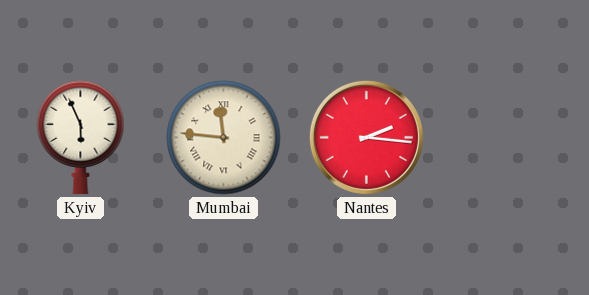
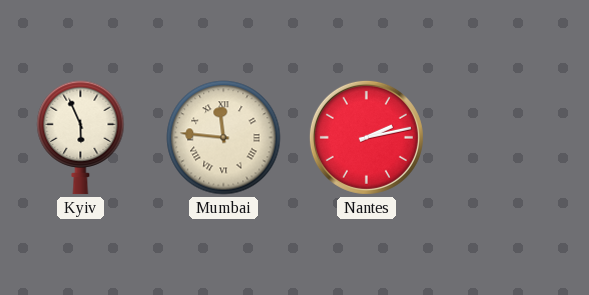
Nantes: 2:16 -> 2:13
